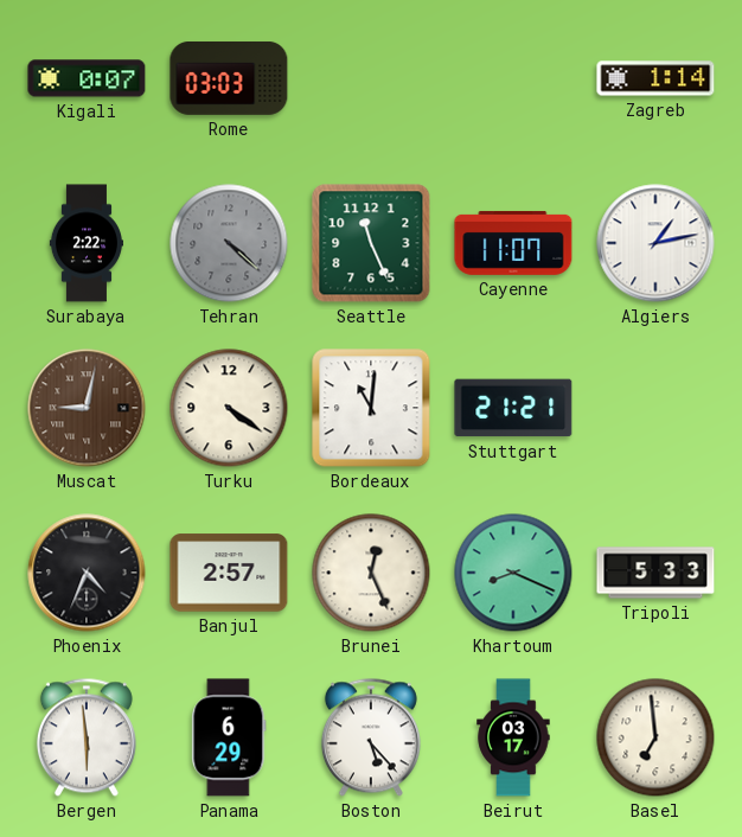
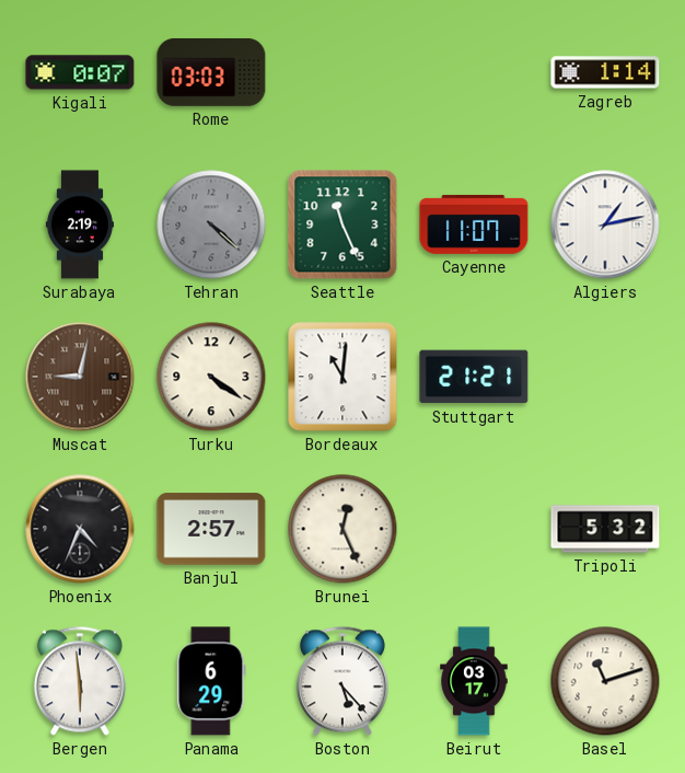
Surabaya: 2:22 -> 2:19
Khartoum: 8:19 -> none
Tripoli: 5:33 -> 5:32
Basel: 6:59 -> 11:12
